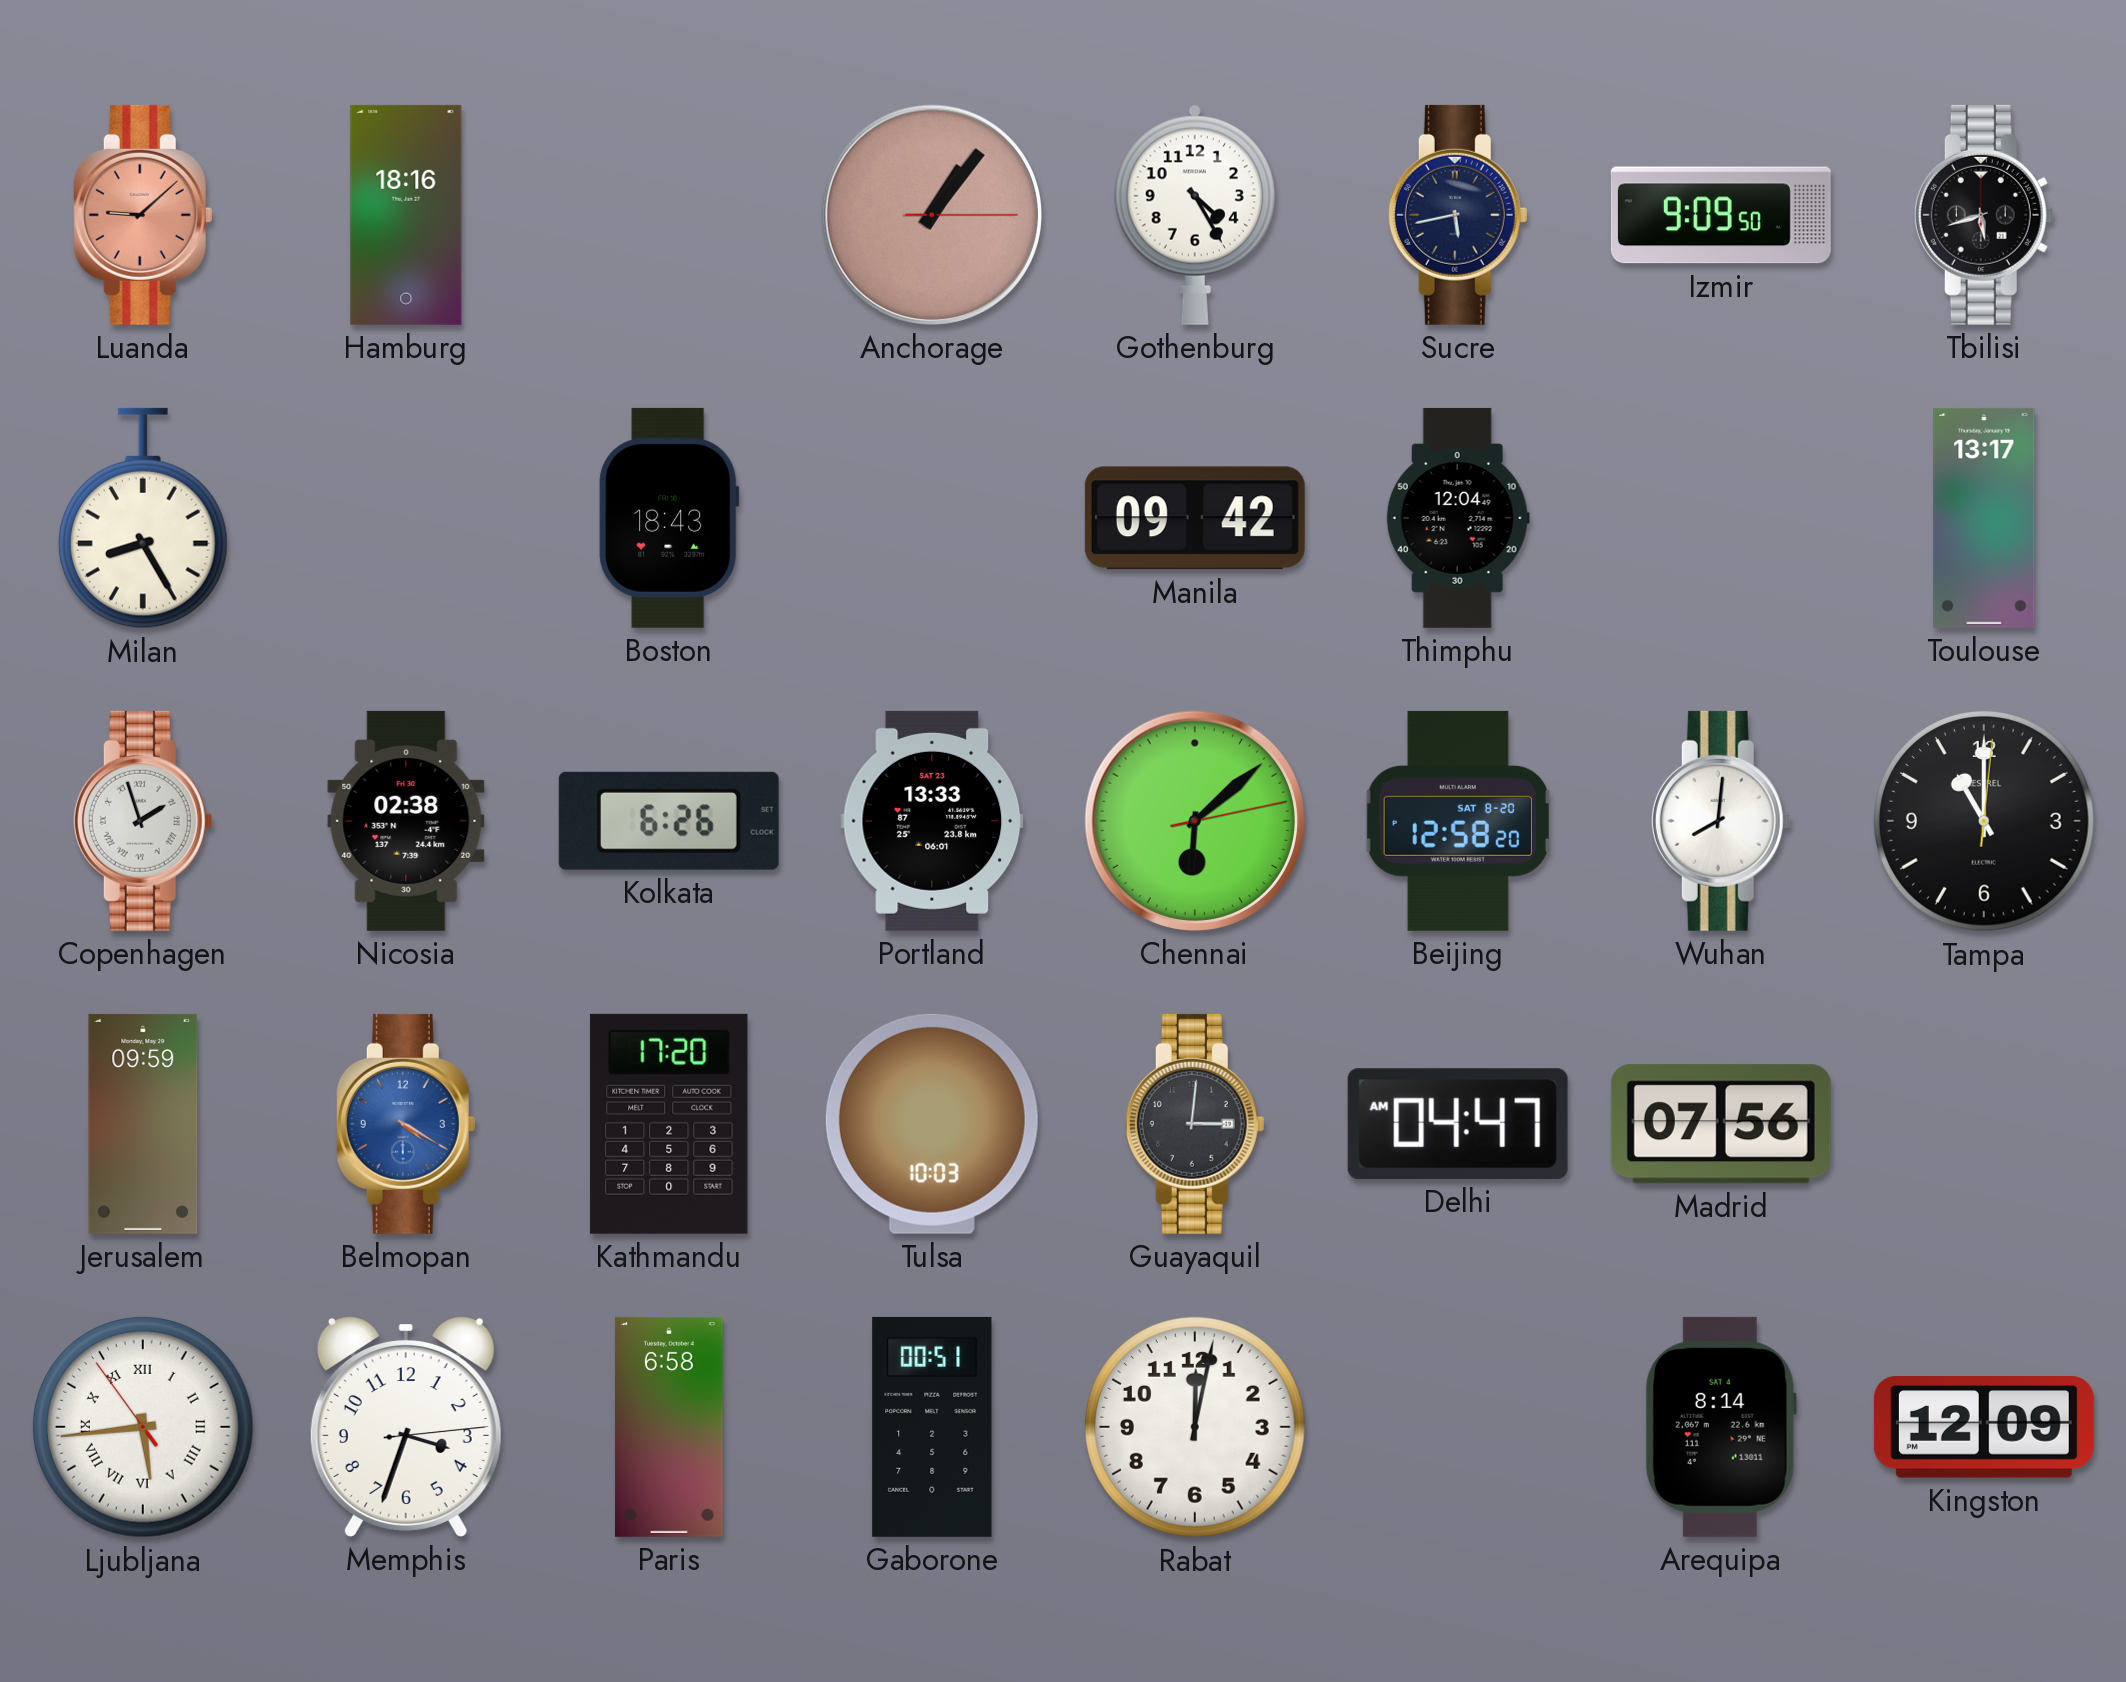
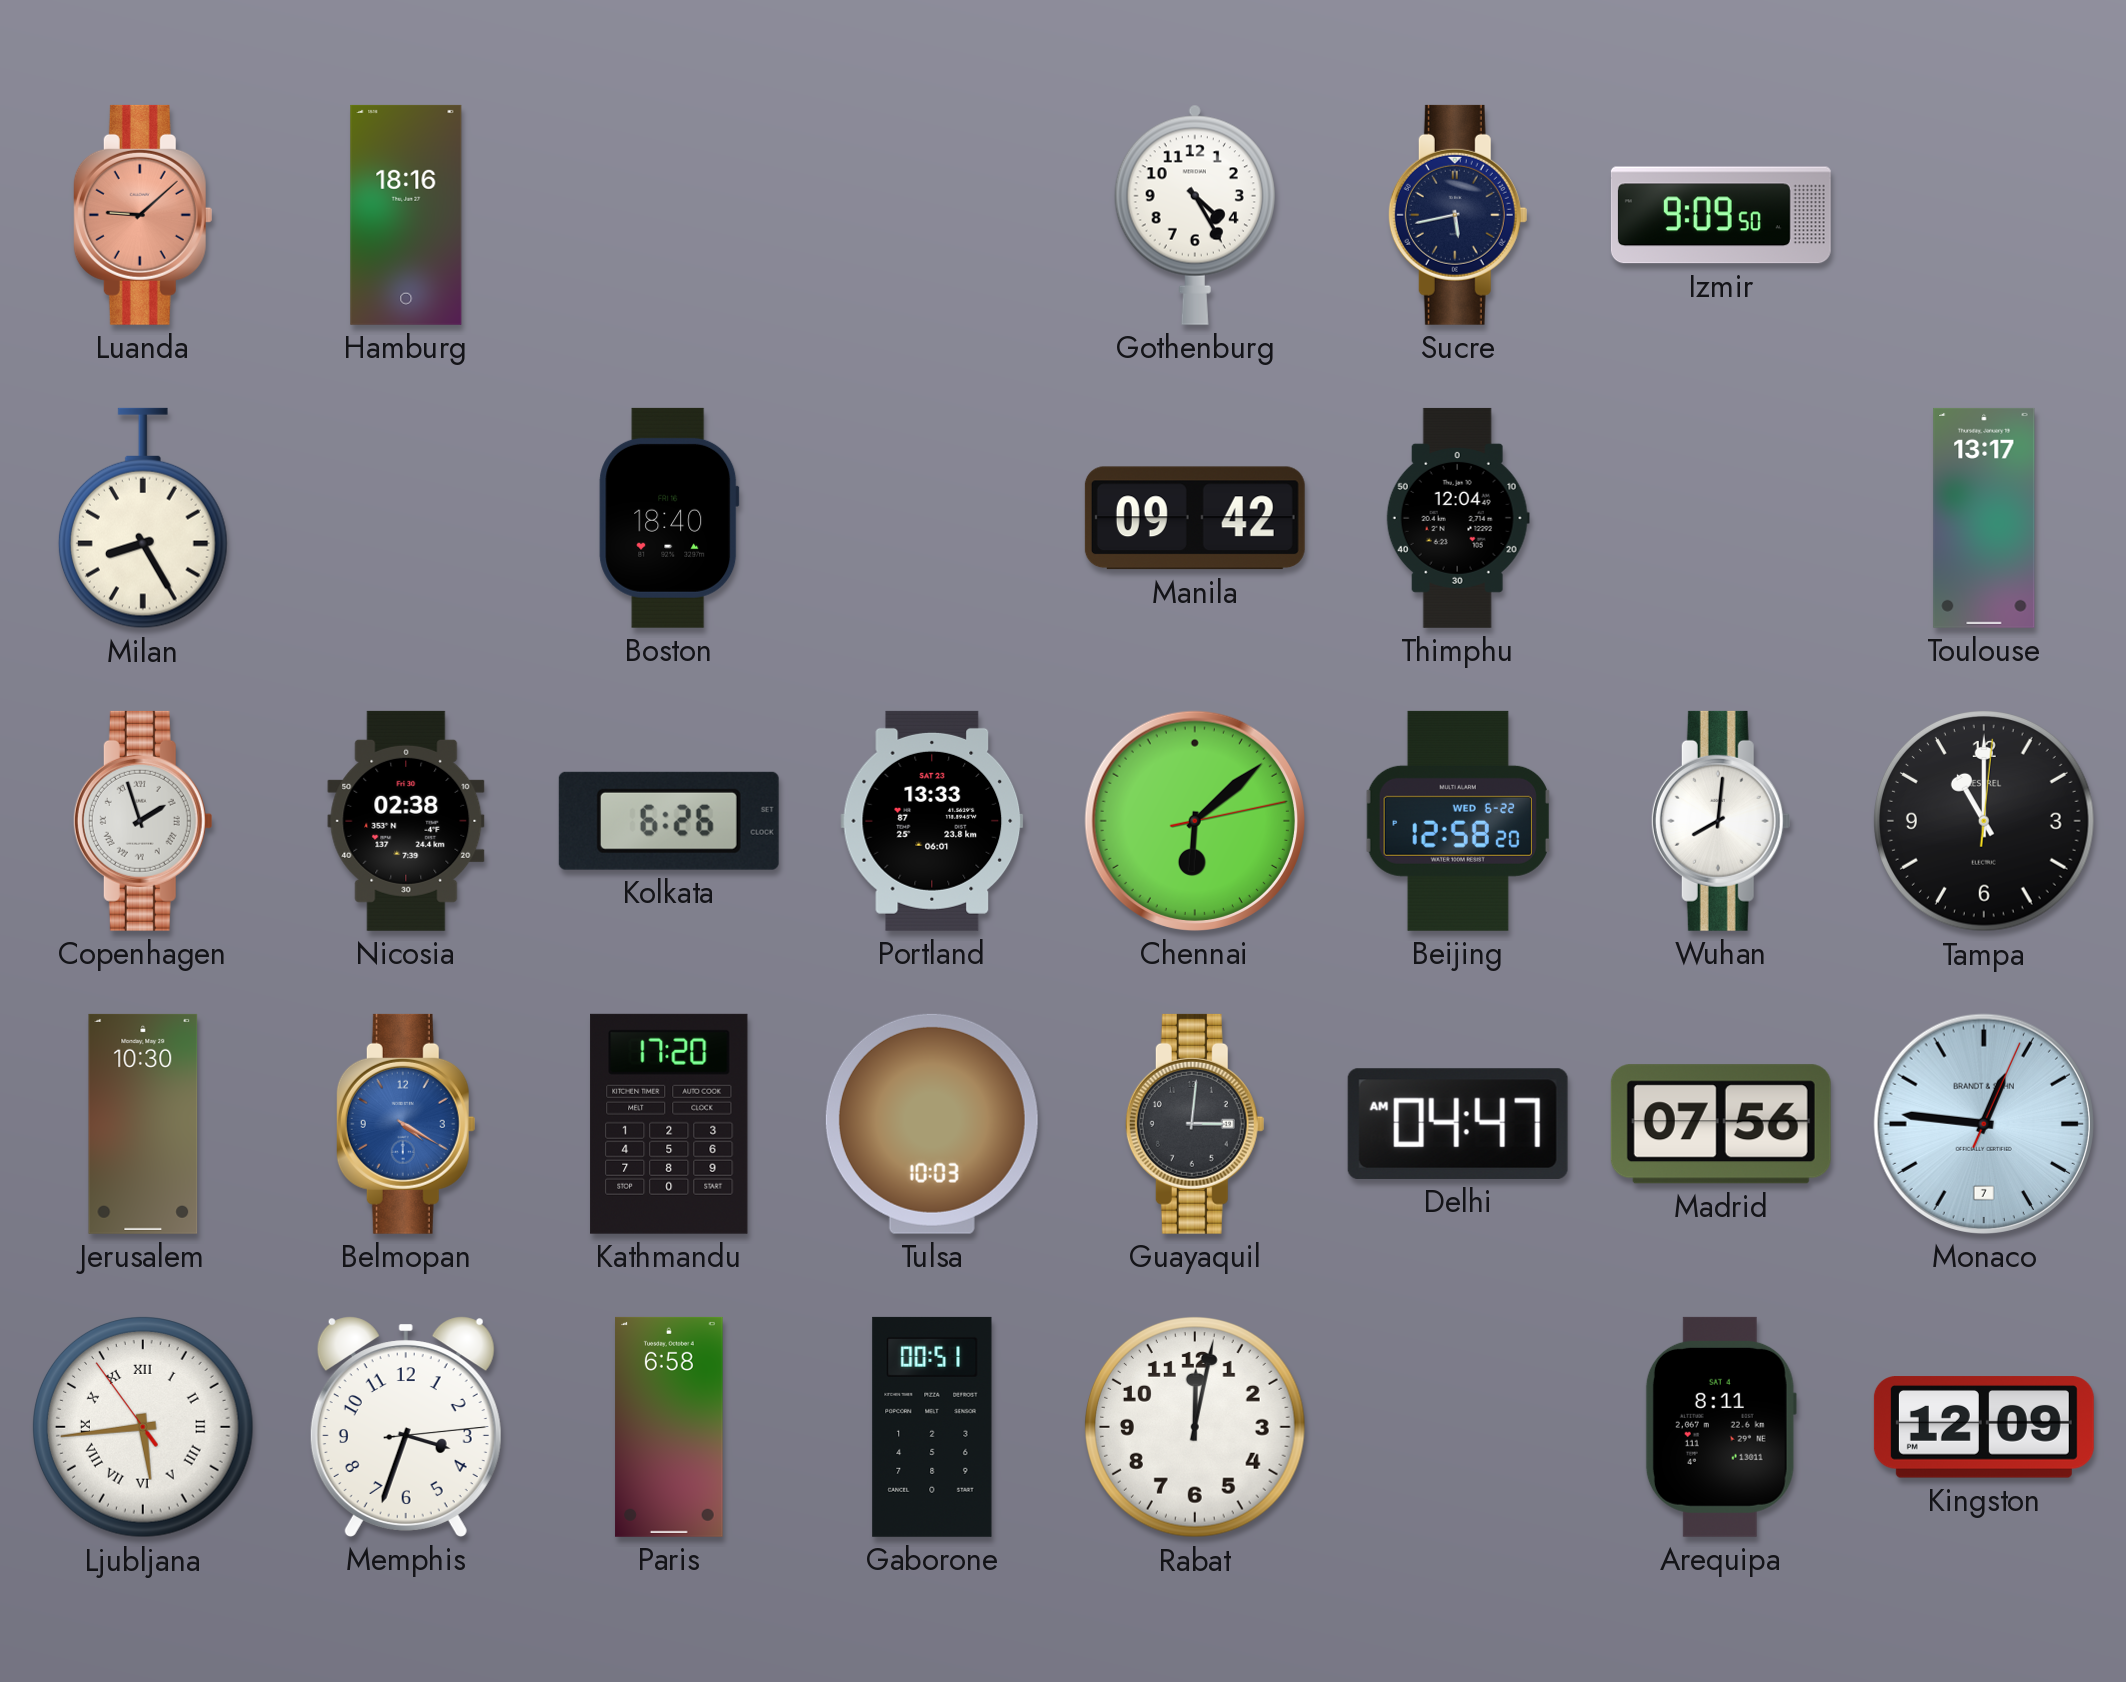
Anchorage: 1:06 -> none
Tbilisi: 5:42 -> none
Boston: 18:43 -> 18:40
Beijing date: SAT 8-20 -> WED 6-22
Jerusalem: 09:59 -> 10:30
Monaco: none -> 12:46
Arequipa: 8:14 -> 8:11
